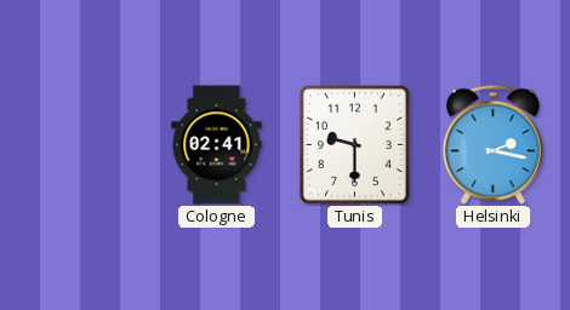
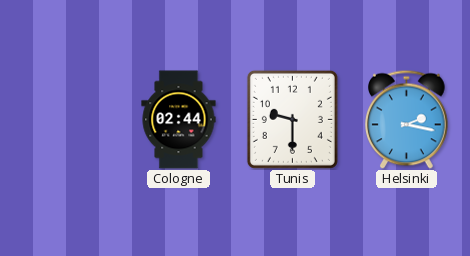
Cologne: 02:41 -> 02:44
